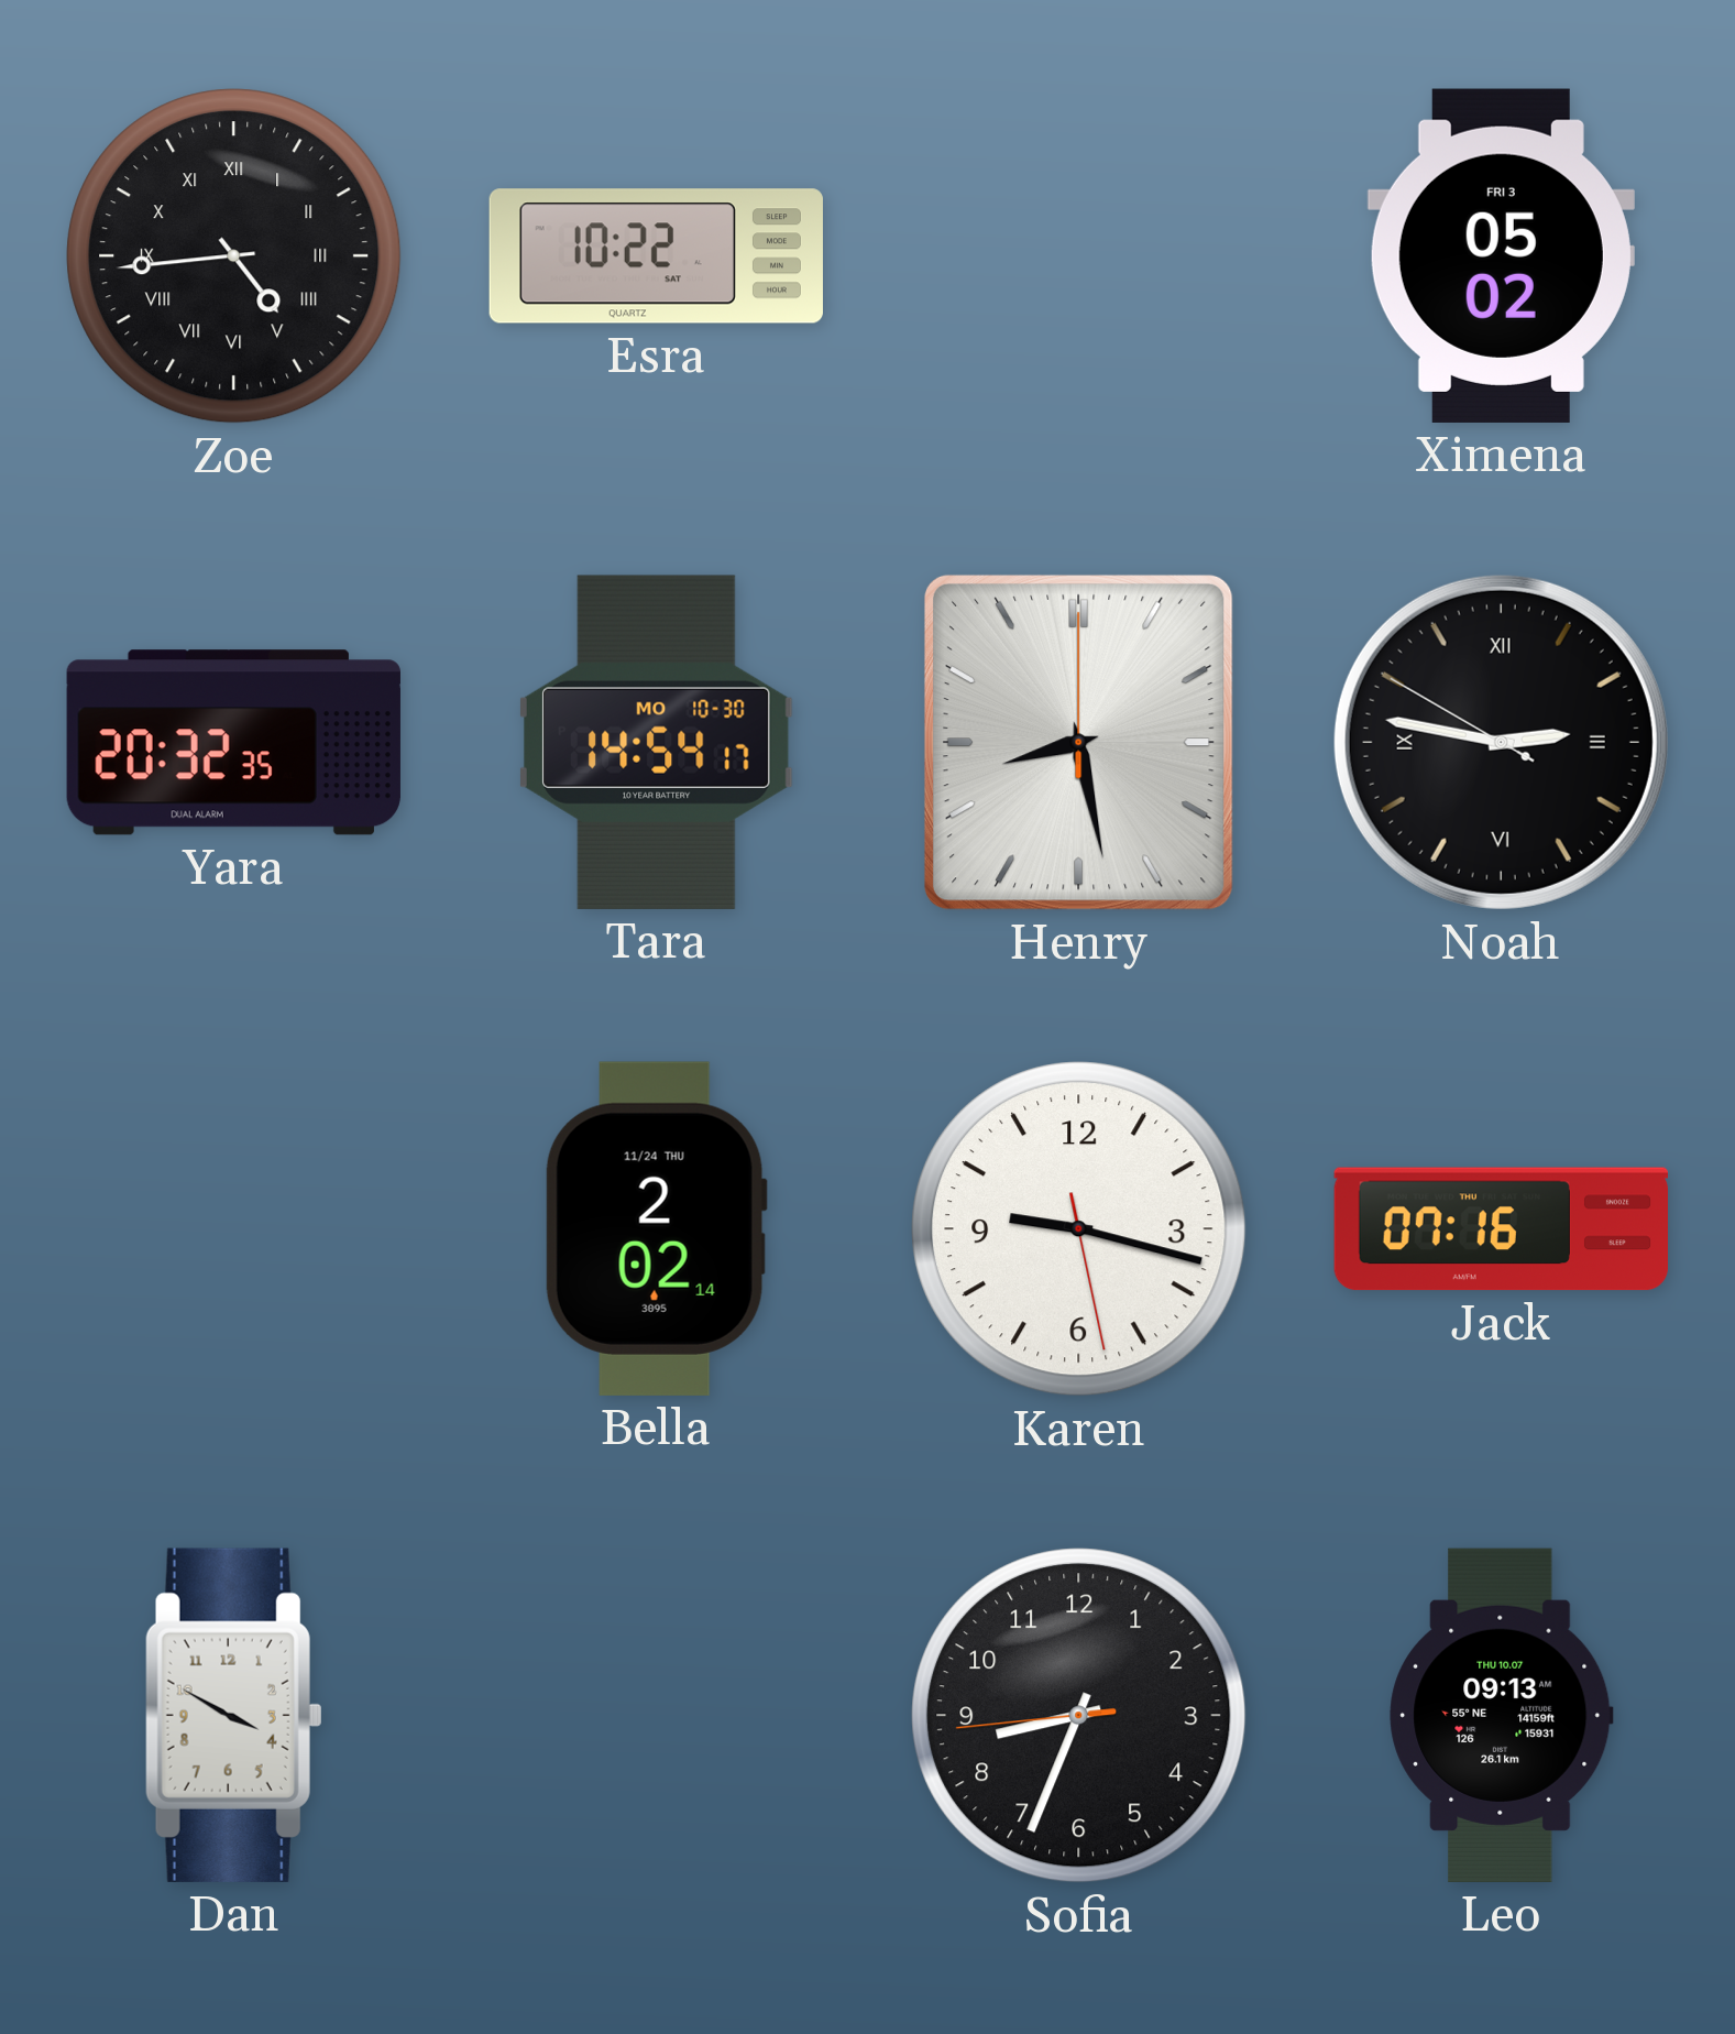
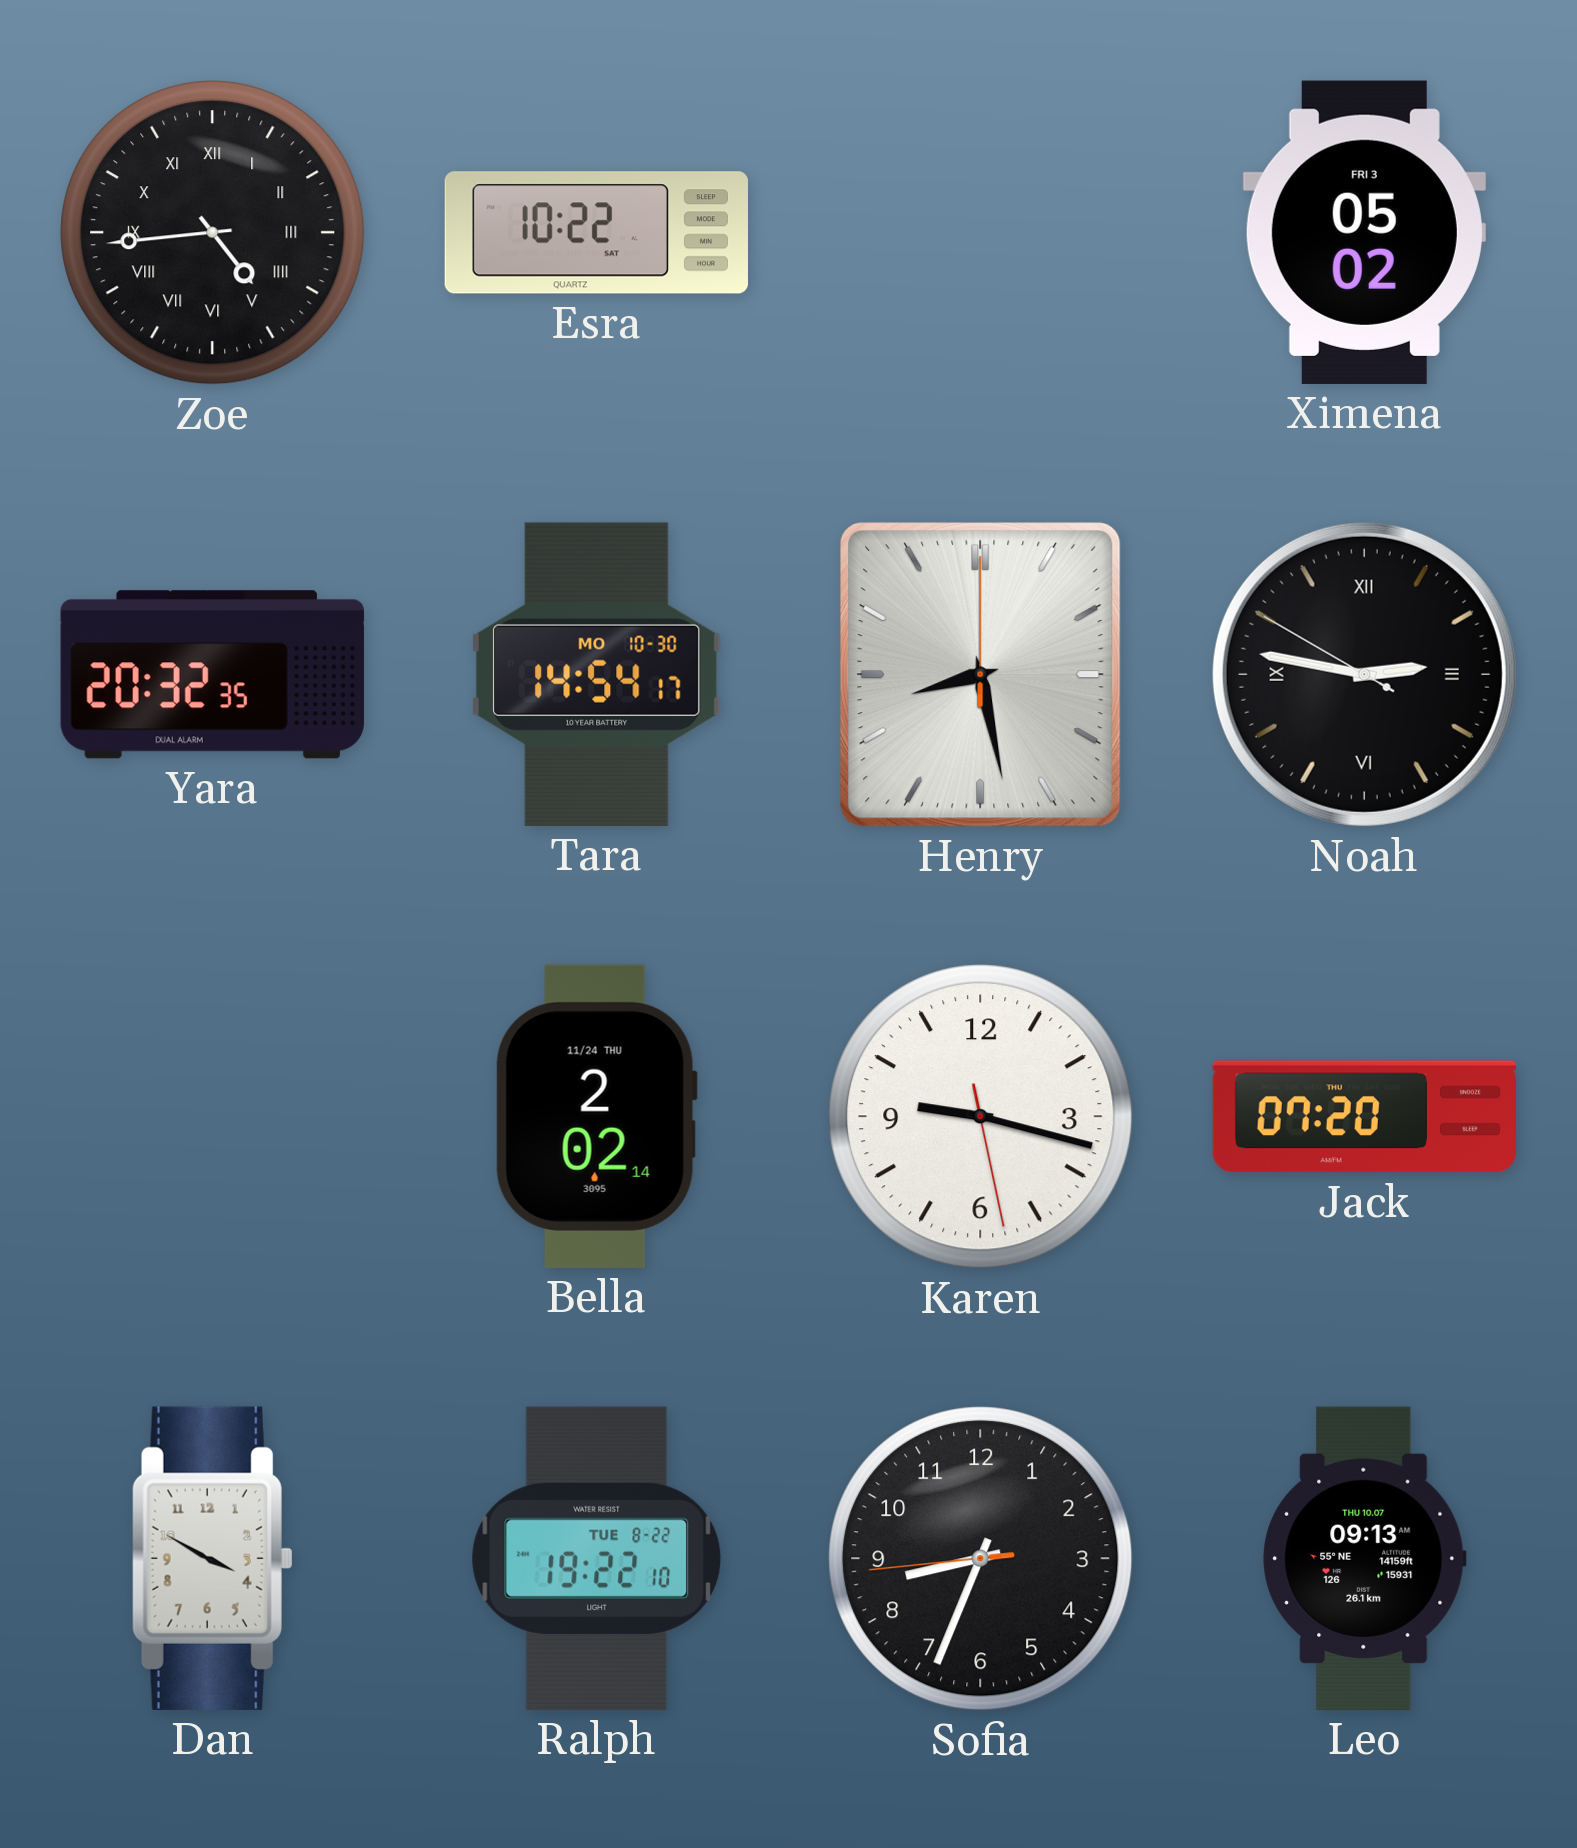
Jack: 07:16 -> 07:20
Ralph: none -> 19:22
